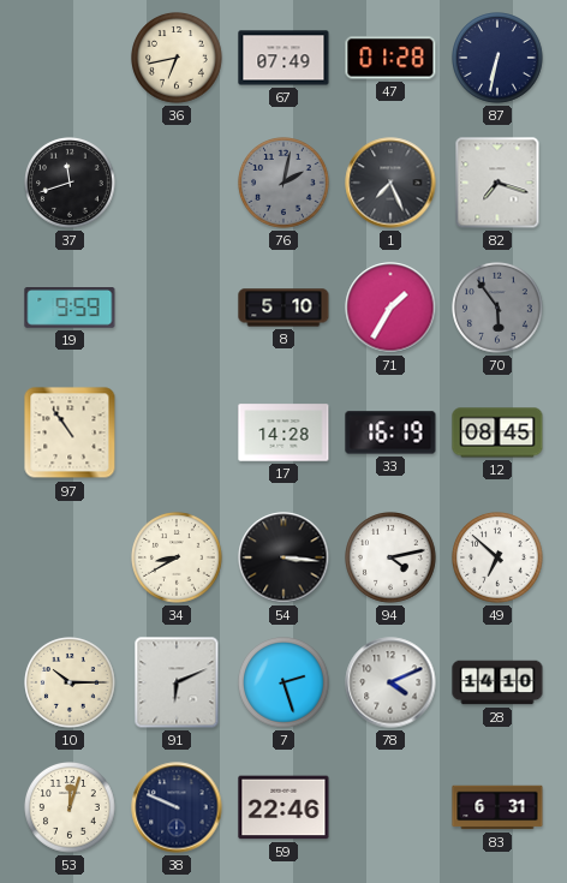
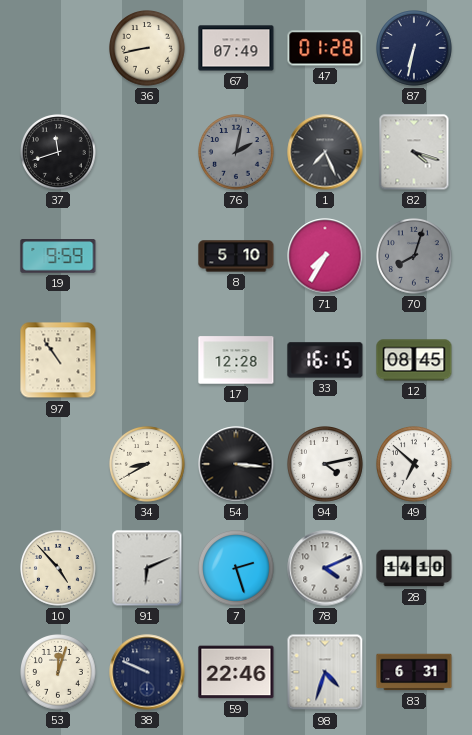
36: 6:43 -> 8:43
82: 7:18 -> 4:18
71: 1:35 -> 7:35
70: 5:54 -> 8:03
17: 14:28 -> 12:28
33: 16:19 -> 16:15
10: 10:15 -> 4:53
98: none -> 4:33
